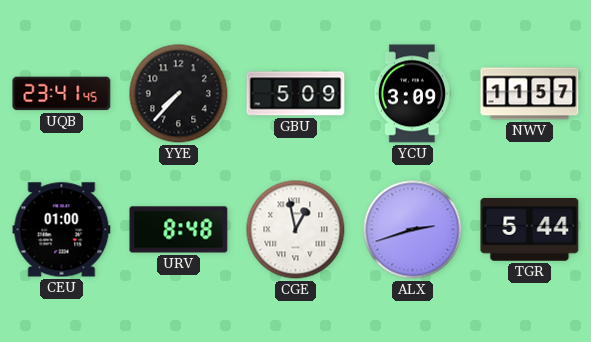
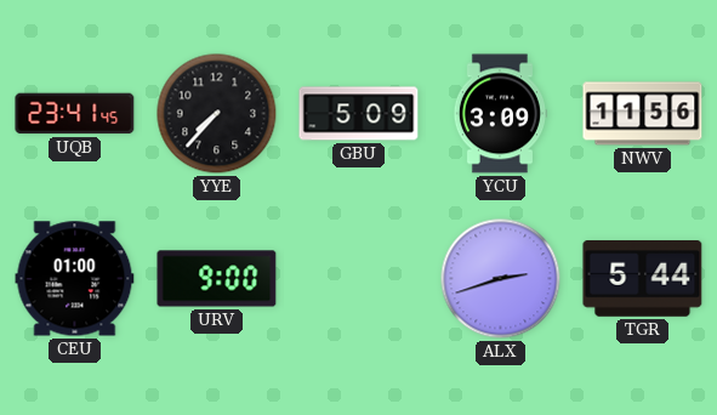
NWV: 11:57 -> 11:56
URV: 8:48 -> 9:00
CGE: 12:58 -> none
